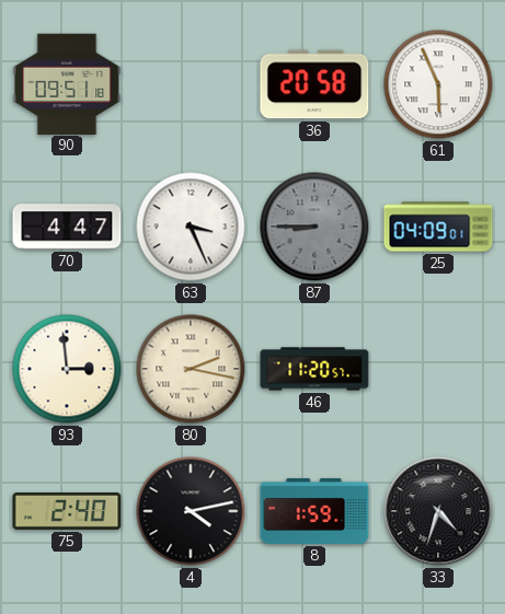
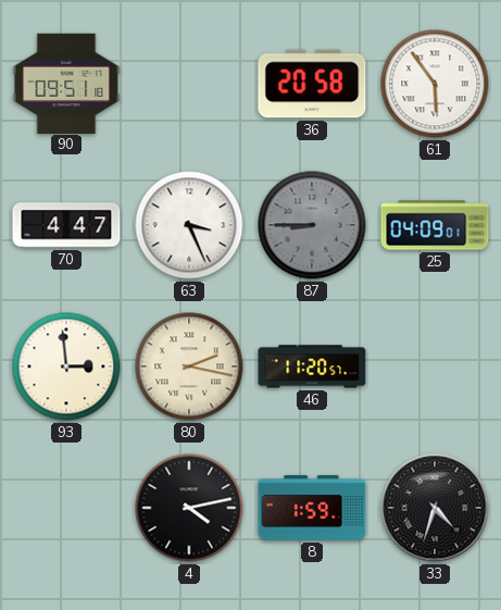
61: 5:56 -> 5:54
75: 2:40 -> none
